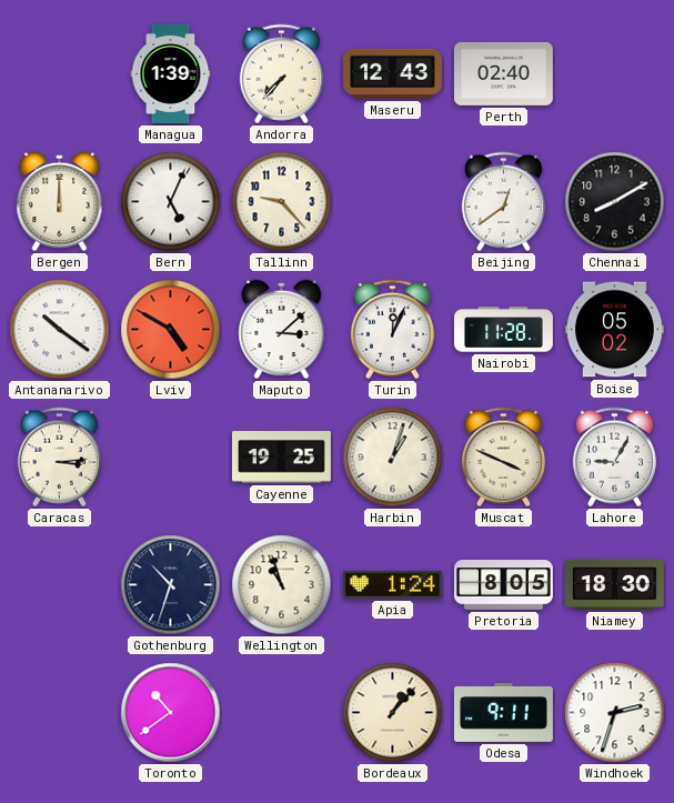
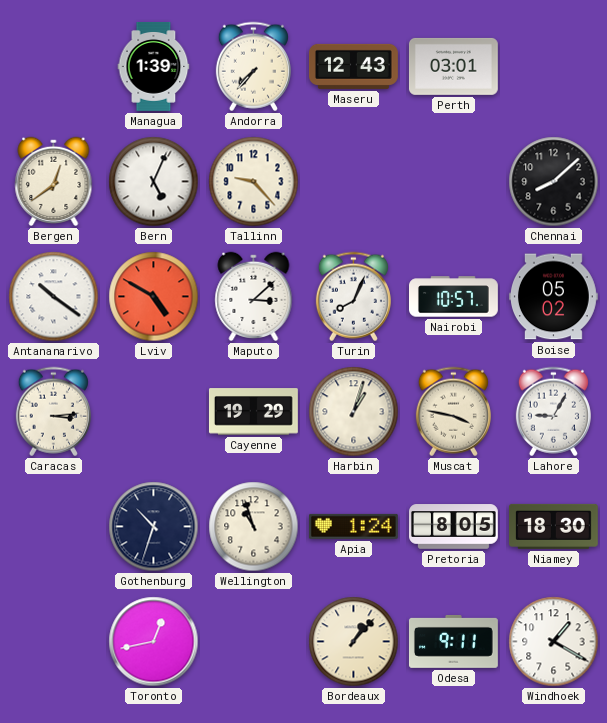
Perth: 02:40 -> 03:01
Bergen: 12:00 -> 12:39
Beijing: 12:39 -> none
Chennai: 8:10 -> 8:08
Turin: 12:04 -> 8:04
Nairobi: 11:28 -> 10:57
Cayenne: 19:25 -> 19:29
Muscat: 3:49 -> 3:47
Toronto: 10:39 -> 12:43
Windhoek: 2:33 -> 1:20
